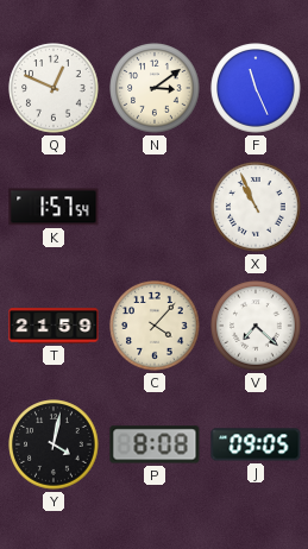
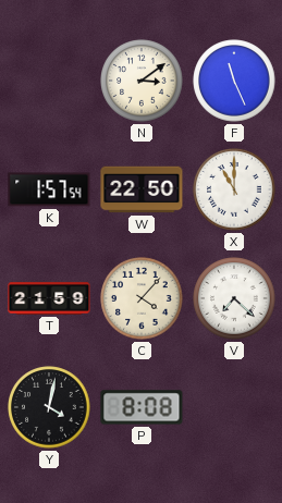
Q: 12:49 -> none
W: none -> 22:50
X: 10:56 -> 11:00
J: 09:05 -> none
